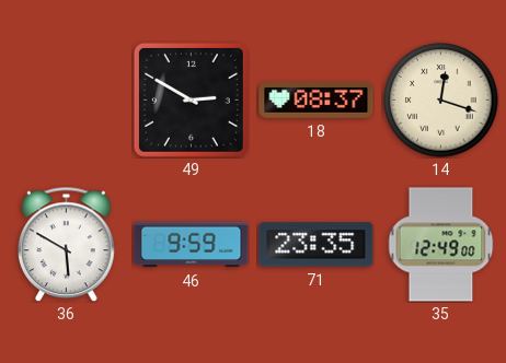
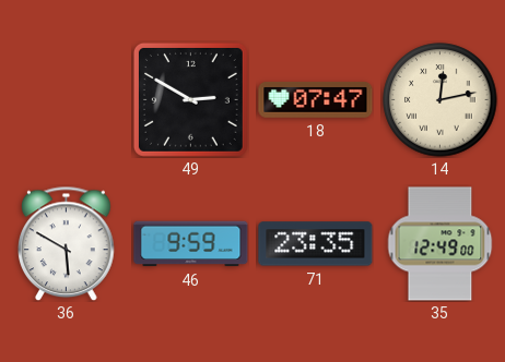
18: 08:37 -> 07:47
14: 12:18 -> 12:13
